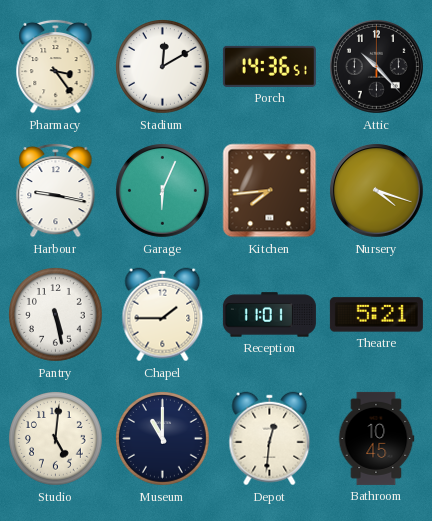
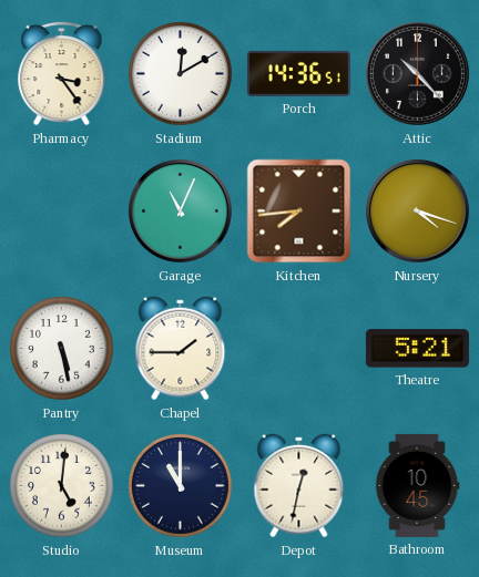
Harbour: 9:17 -> none
Garage: 6:04 -> 11:04
Reception: 11:01 -> none
Depot: 12:31 -> 12:32
